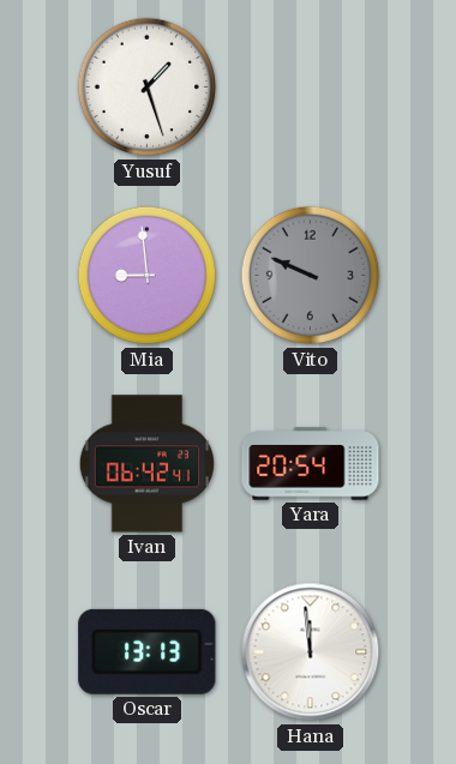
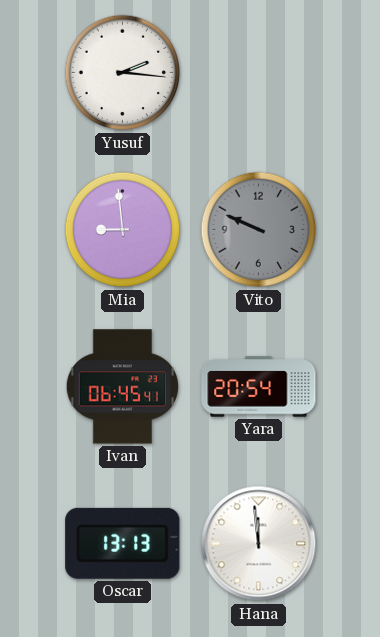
Yusuf: 1:27 -> 2:16
Ivan: 06:42 -> 06:45
